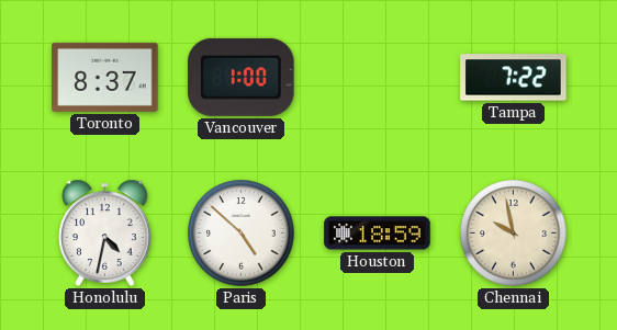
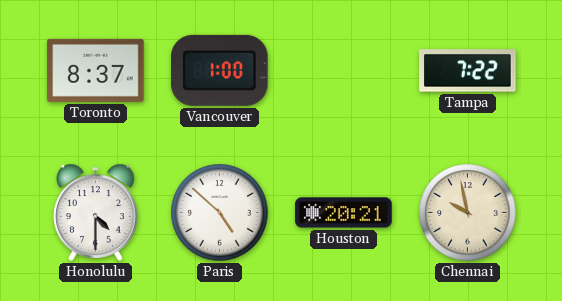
Honolulu: 4:32 -> 4:30
Houston: 18:59 -> 20:21
